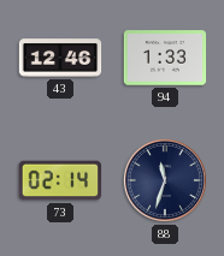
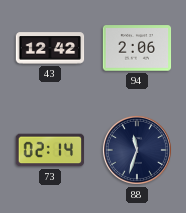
43: 12:46 -> 12:42
94: 1:33 -> 2:06
